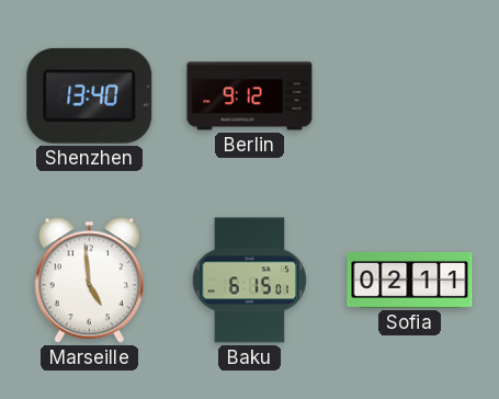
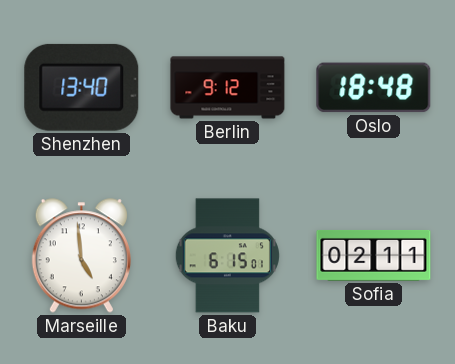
Oslo: none -> 18:48
